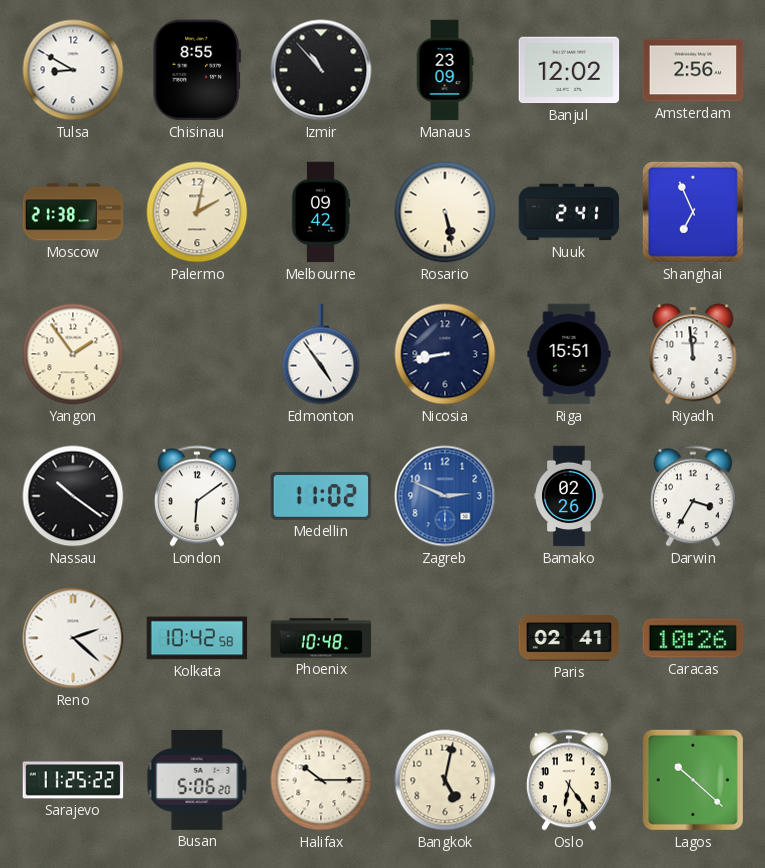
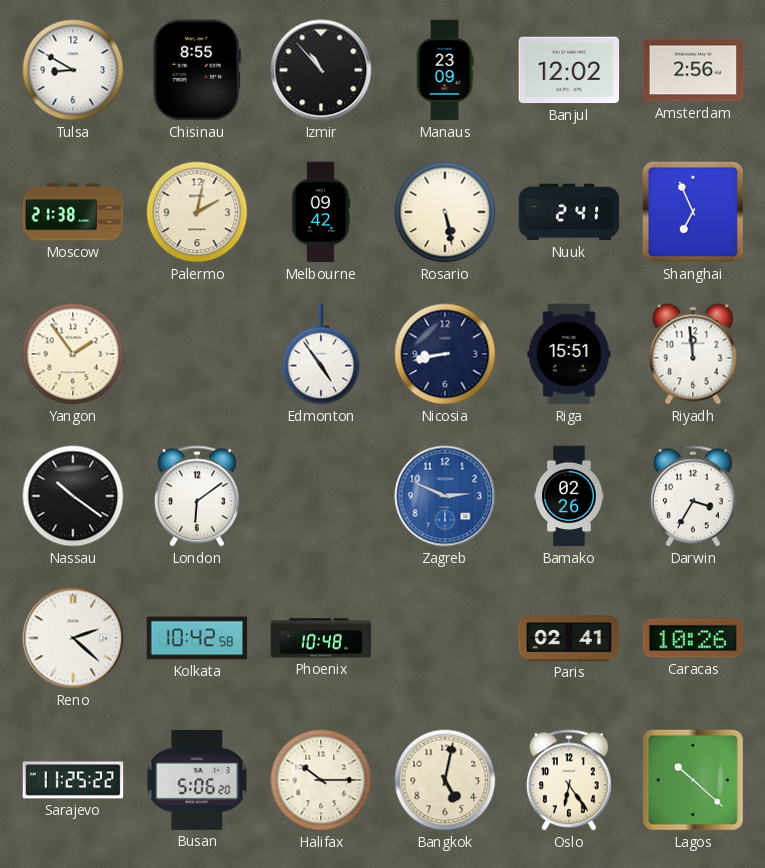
Medellin: 11:02 -> none
